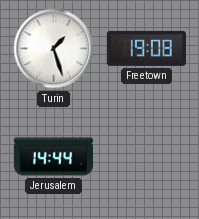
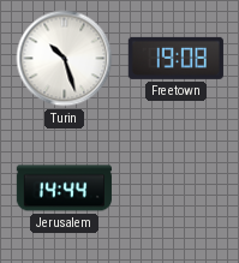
Turin: 1:27 -> 10:27
